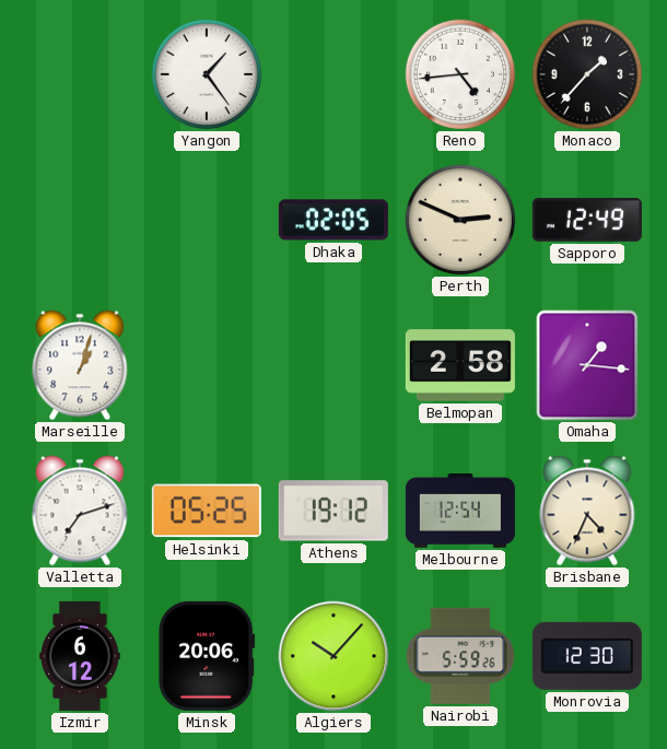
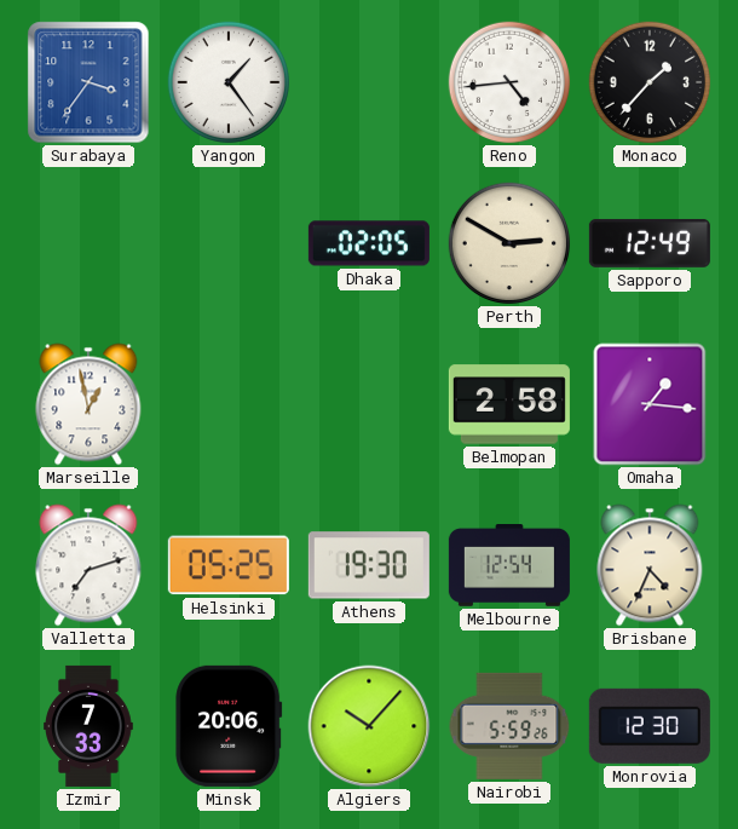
Surabaya: none -> 3:36
Perth: 2:49 -> 2:50
Marseille: 1:03 -> 12:58
Athens: 19:12 -> 19:30
Izmir: 6:12 -> 7:33
